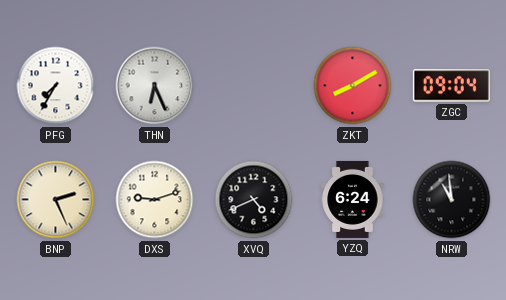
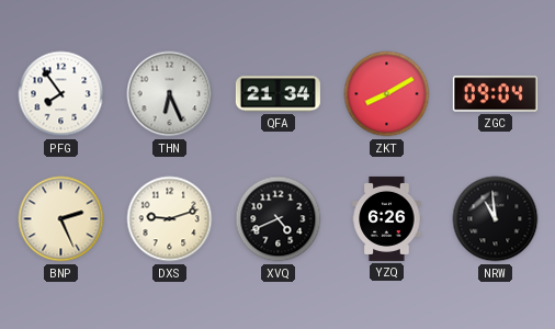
PFG: 7:35 -> 7:54
QFA: none -> 21:34
YZQ: 6:24 -> 6:26
